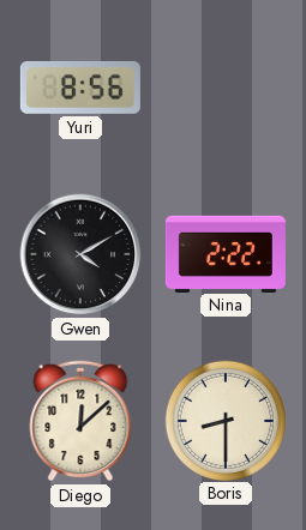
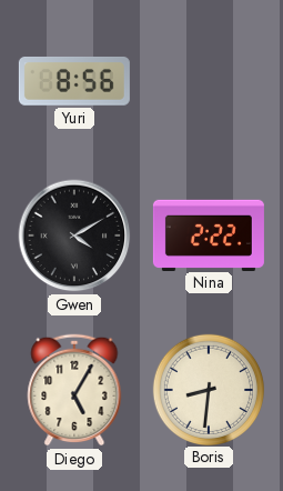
Diego: 12:08 -> 5:05
Boris: 8:30 -> 8:31
